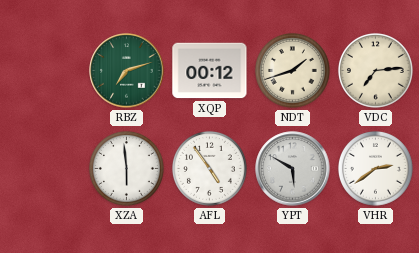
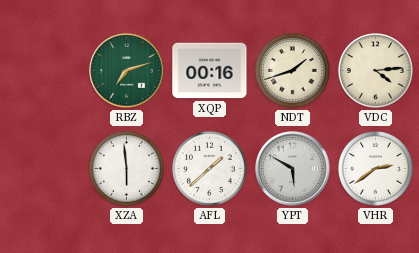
XQP: 00:12 -> 00:16
VDC: 7:14 -> 4:14
AFL: 4:54 -> 1:38
